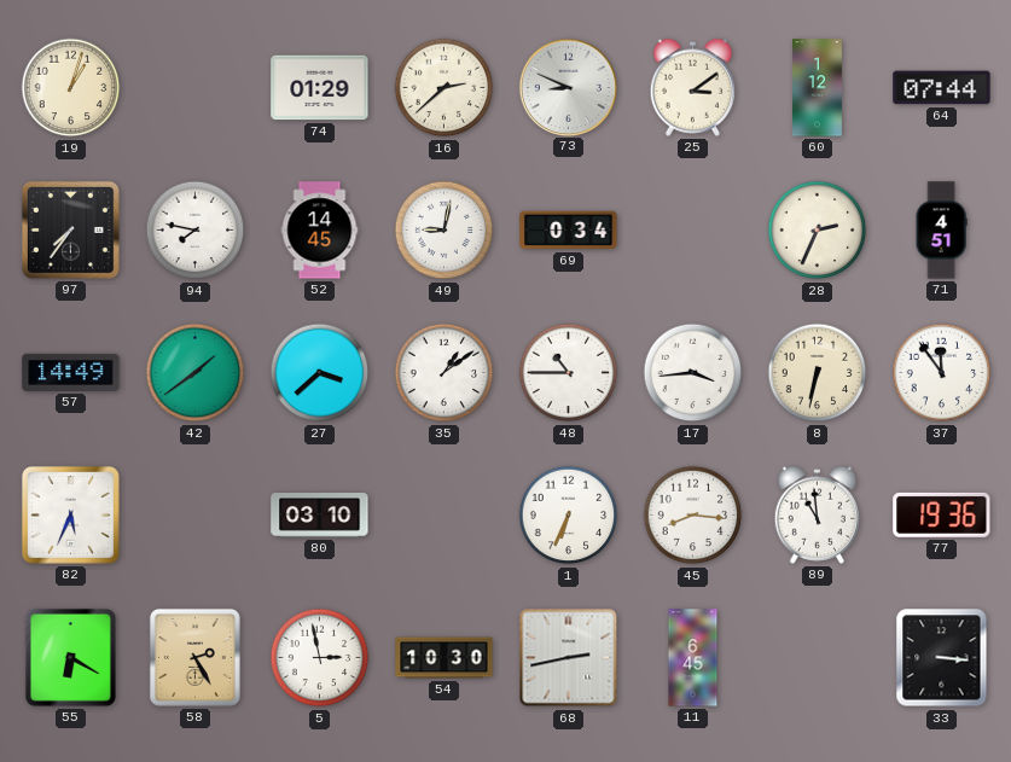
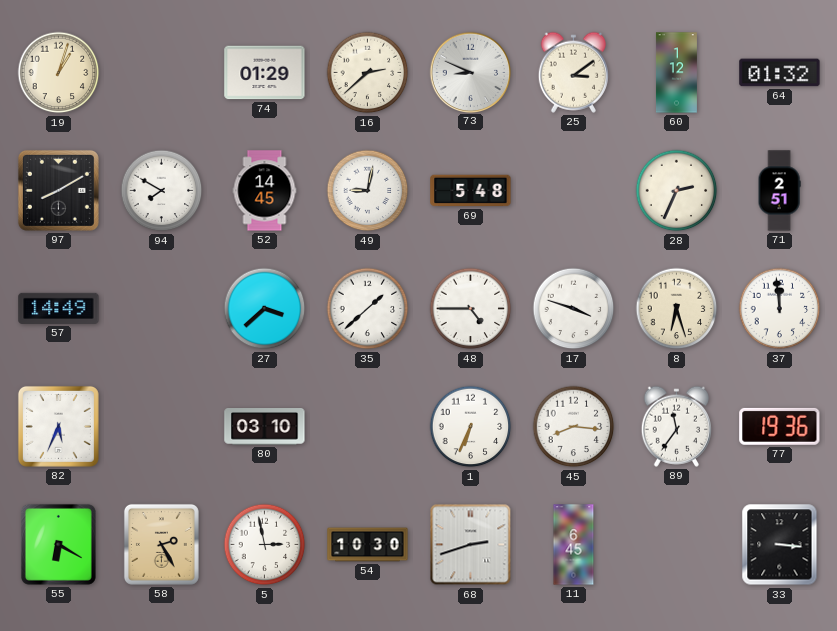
64: 07:44 -> 01:32
97: 7:36 -> 8:10
94: 7:47 -> 7:50
69: 0:34 -> 5:48
71: 4:51 -> 2:51
42: 1:39 -> none
35: 1:09 -> 1:38
48: 10:45 -> 4:45
17: 3:44 -> 3:48
8: 6:32 -> 6:27
37: 11:54 -> 11:59
89: 10:59 -> 11:36
68: 2:43 -> 2:42
